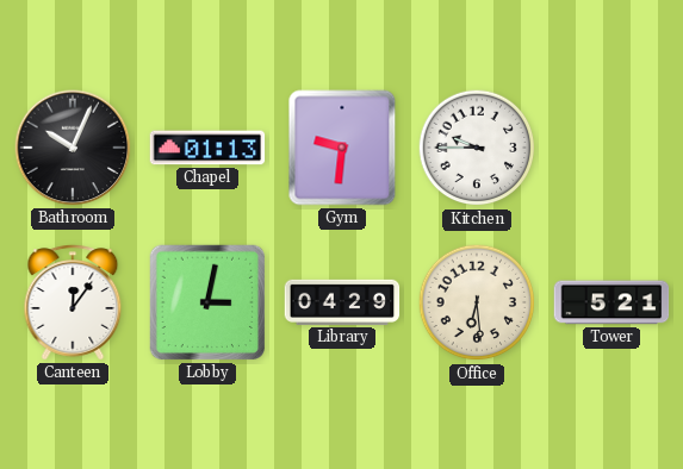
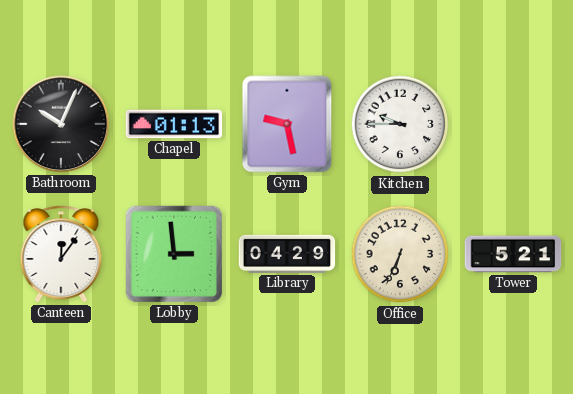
Gym: 9:31 -> 9:28
Lobby: 3:02 -> 2:59
Office: 6:29 -> 6:34
